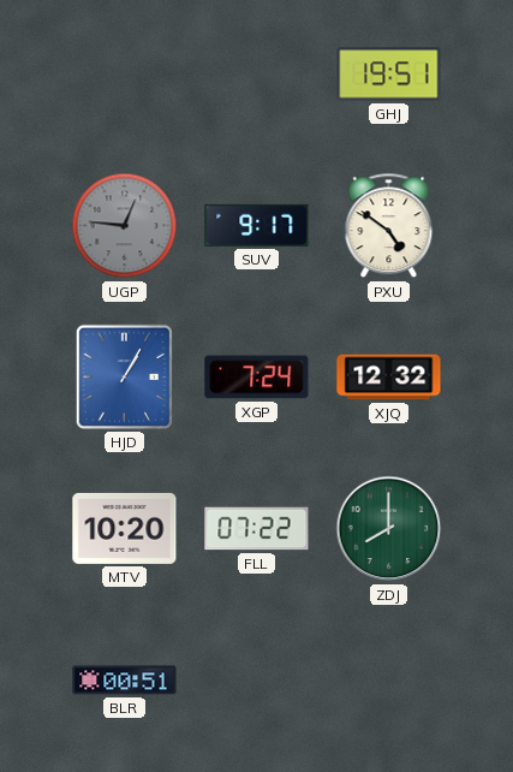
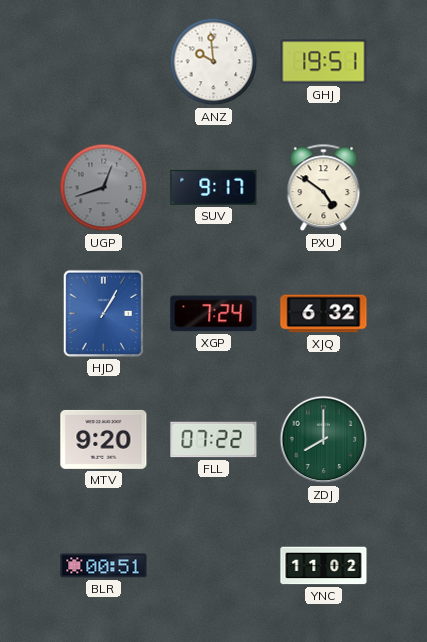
ANZ: none -> 9:59
UGP: 12:46 -> 12:42
XJQ: 12:32 -> 6:32
MTV: 10:20 -> 9:20
YNC: none -> 11:02
